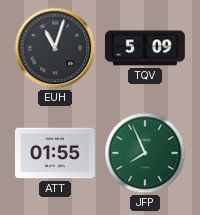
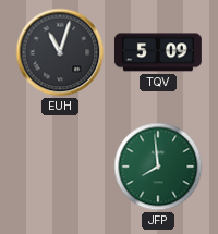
ATT: 01:55 -> none
JFP: 7:56 -> 7:59
